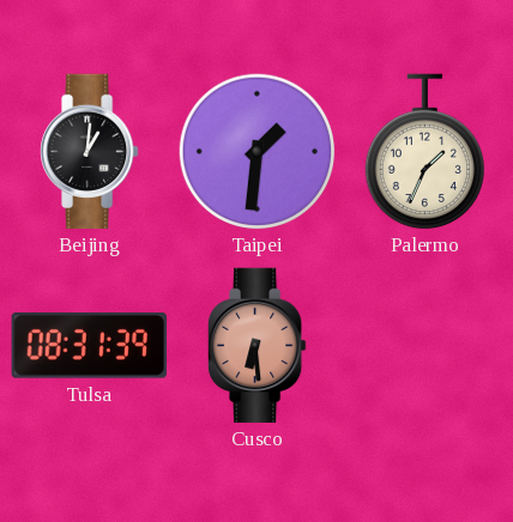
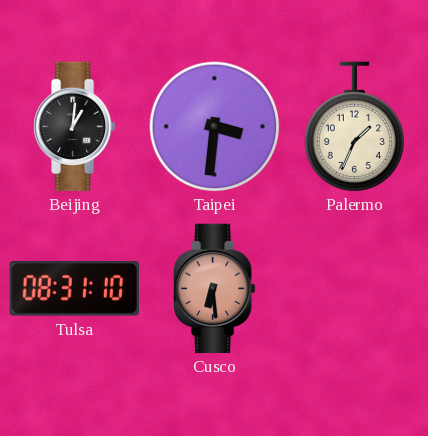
Taipei: 1:31 -> 3:31
Tulsa: 08:31:39 -> 08:31:10
